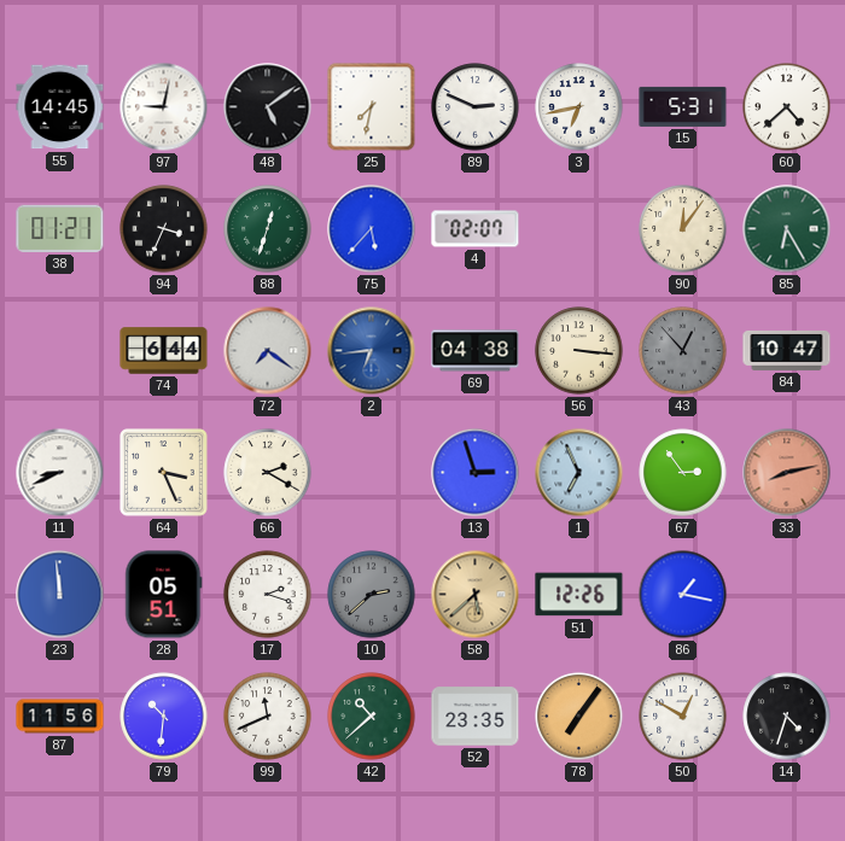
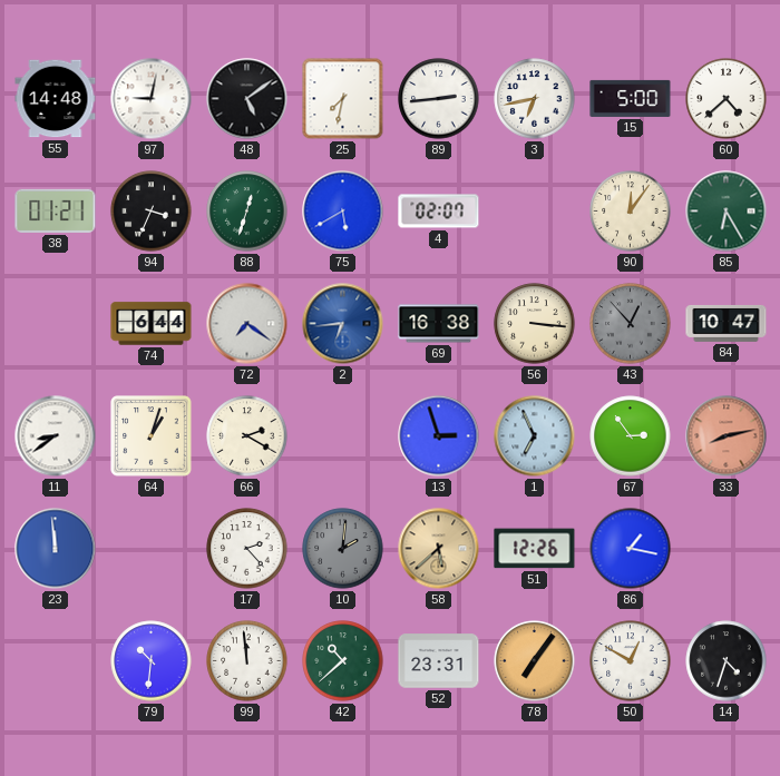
55: 14:45 -> 14:48
89: 2:49 -> 2:44
15: 5:31 -> 5:00
75: 5:37 -> 5:40
69: 04:38 -> 16:38
11: 8:41 -> 8:39
64: 3:26 -> 1:03
28: 05:51 -> none
17: 2:18 -> 2:23
10: 2:38 -> 2:01
87: 11:56 -> none
99: 11:41 -> 11:59
52: 23:35 -> 23:31
